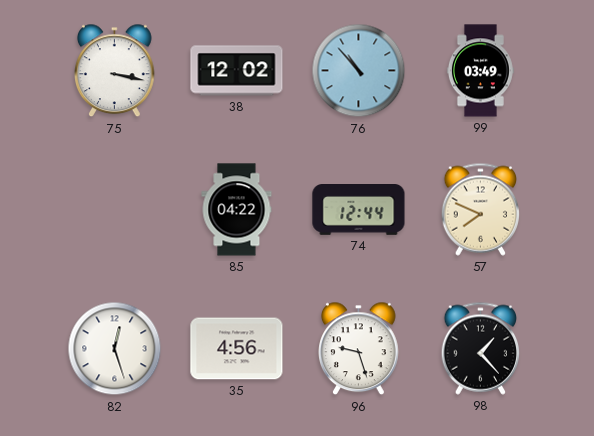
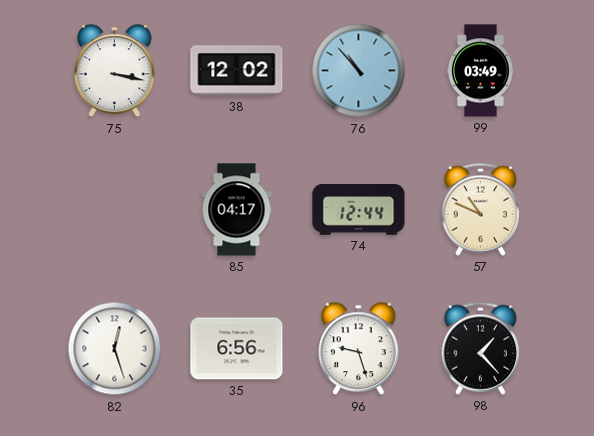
85: 04:22 -> 04:17
57: 7:49 -> 10:49
35: 4:56 -> 6:56
